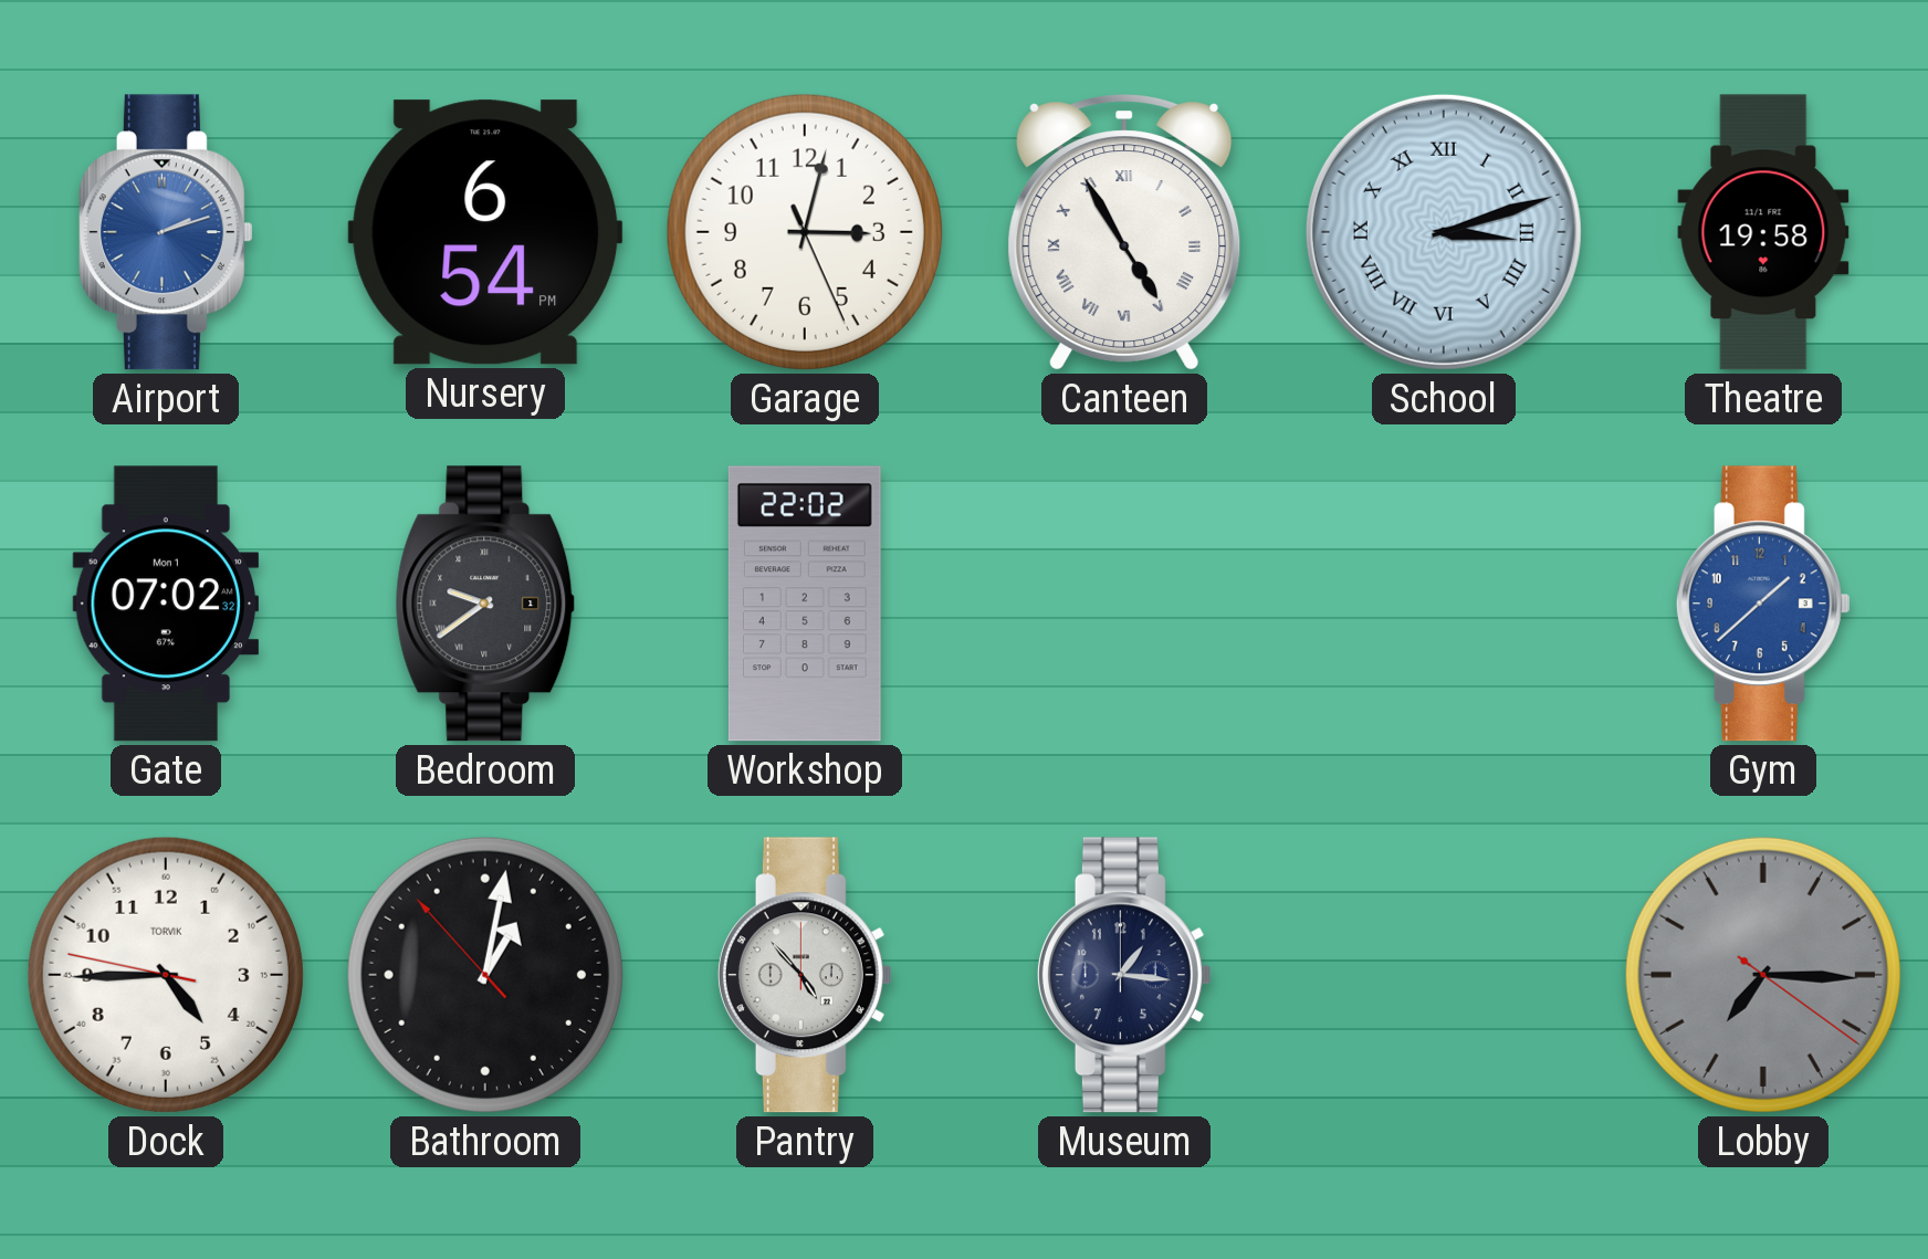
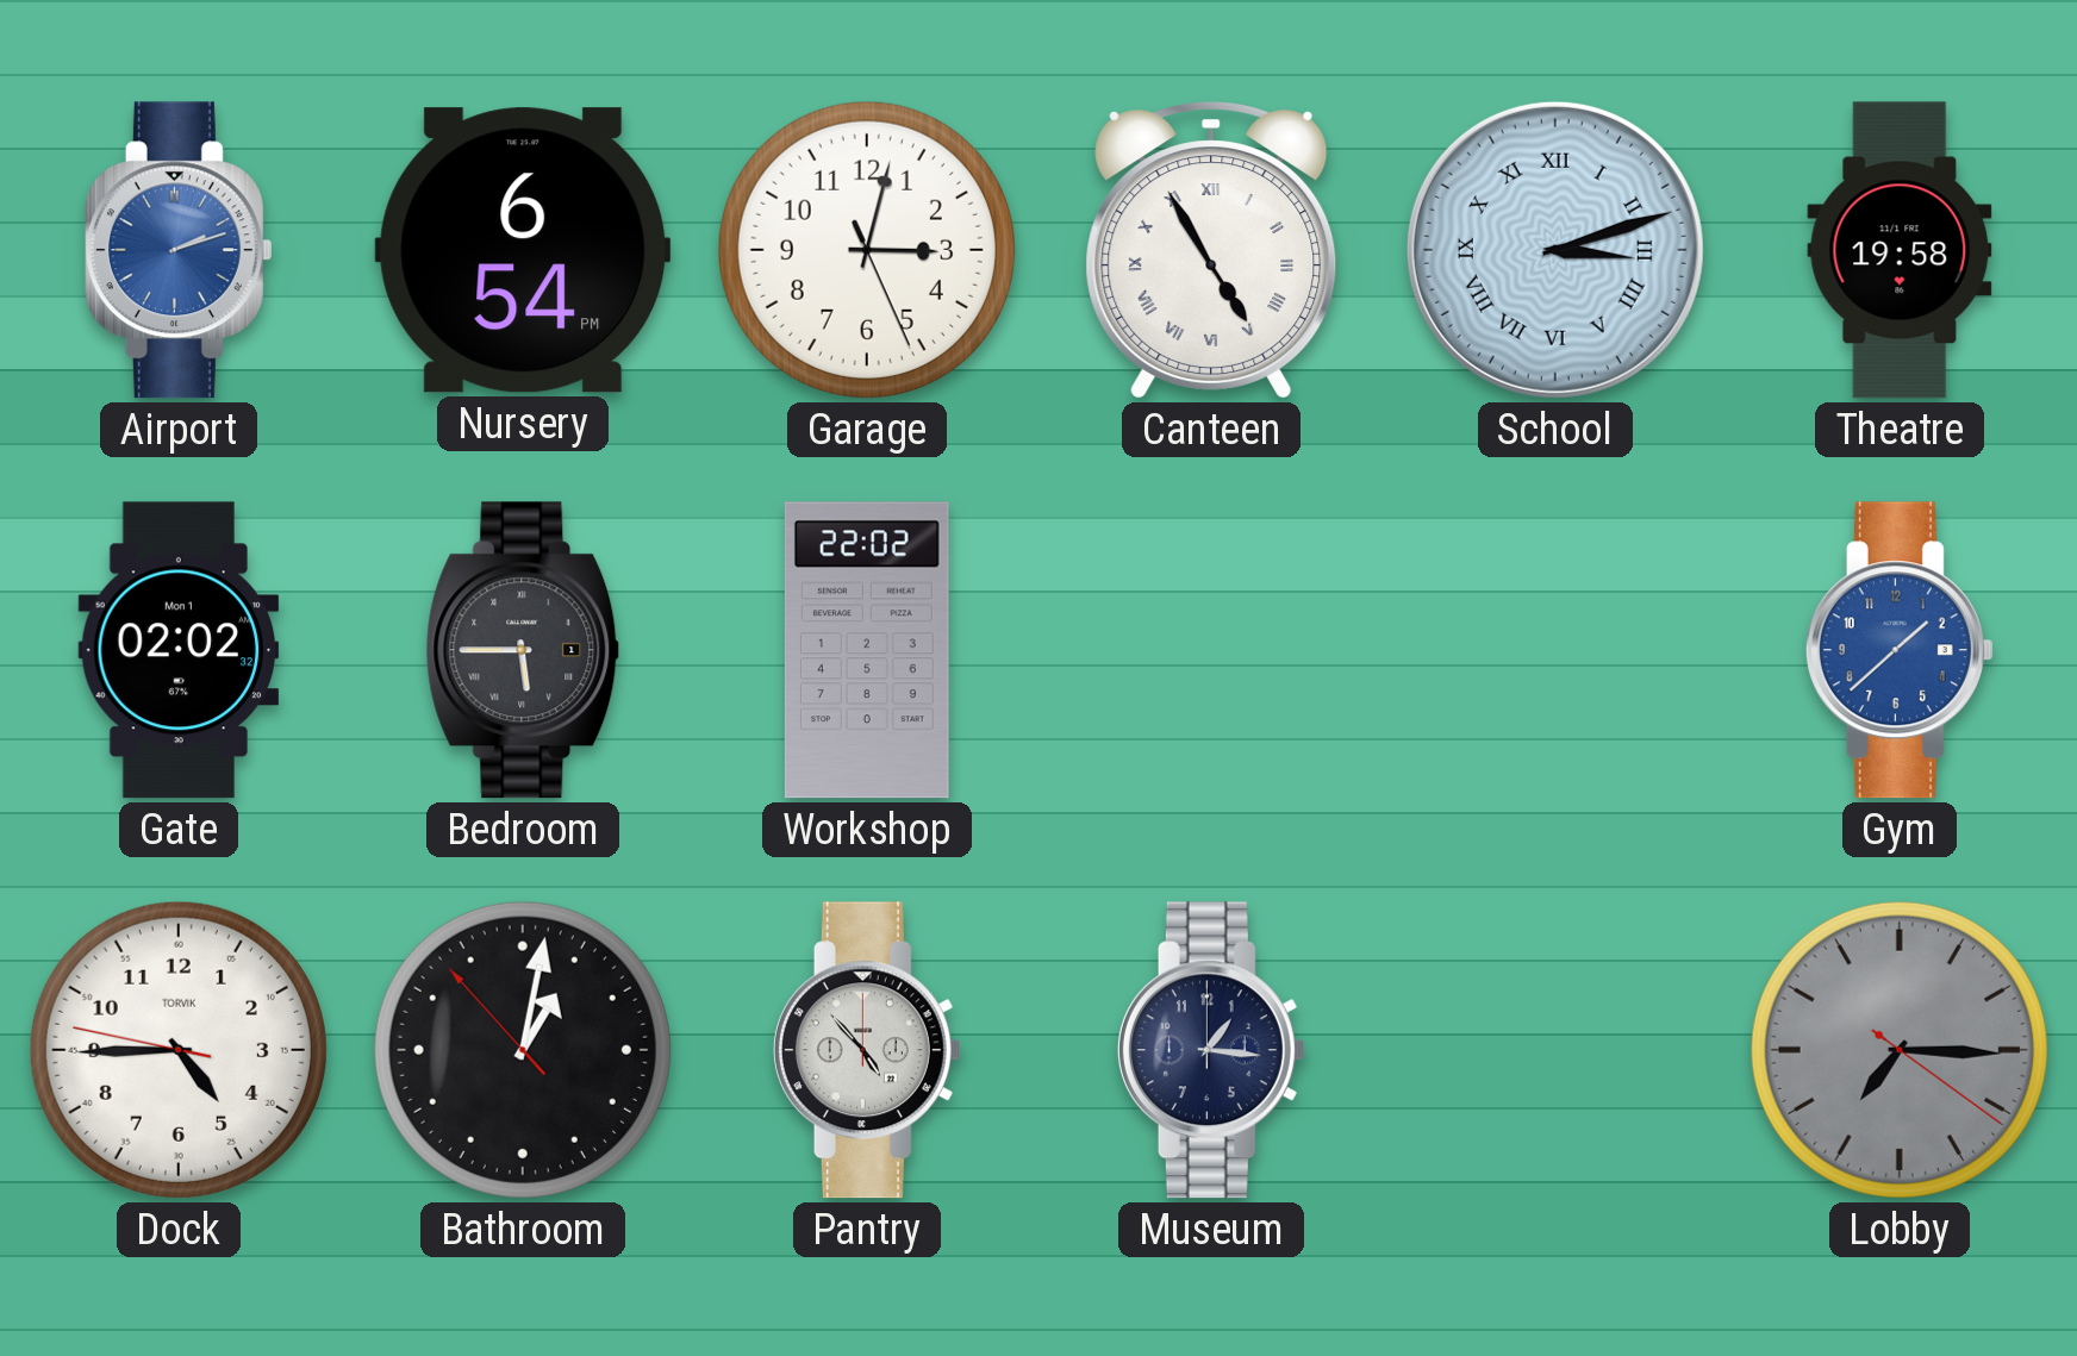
Gate: 07:02 -> 02:02
Bedroom: 9:39 -> 5:45
